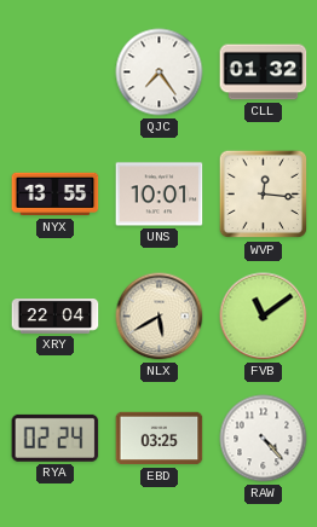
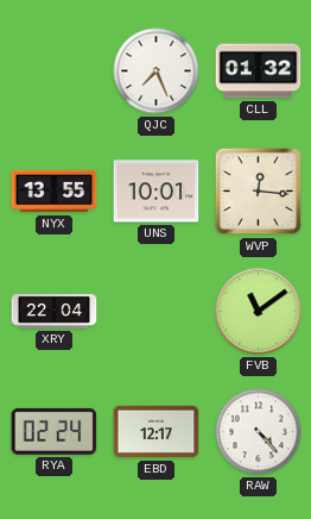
QJC: 7:24 -> 7:26
NLX: 5:40 -> none
EBD: 03:25 -> 12:17
